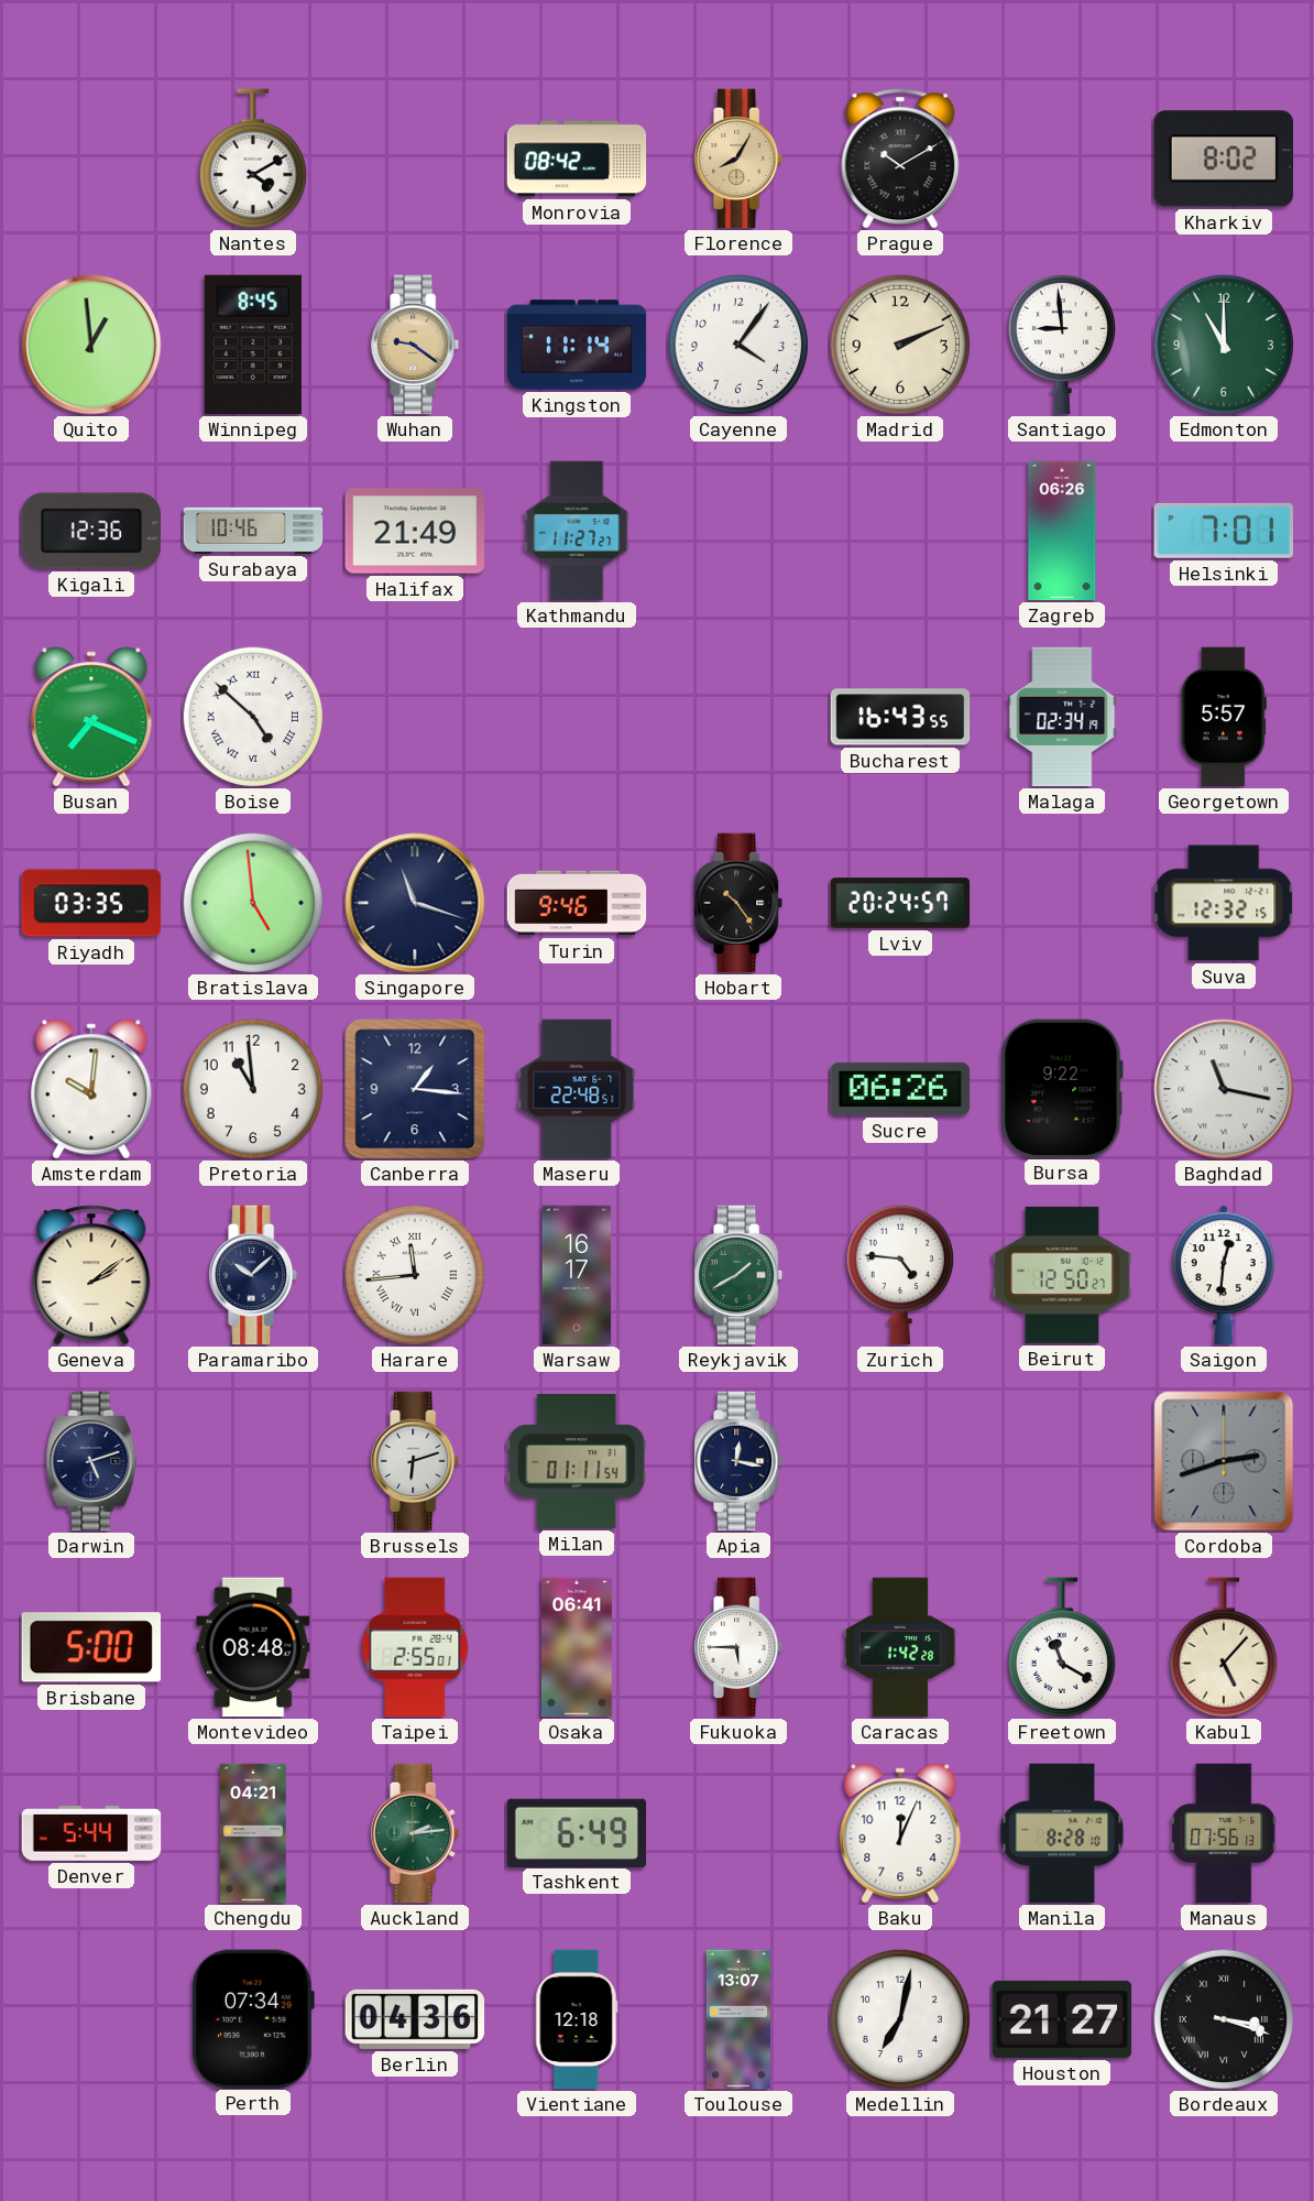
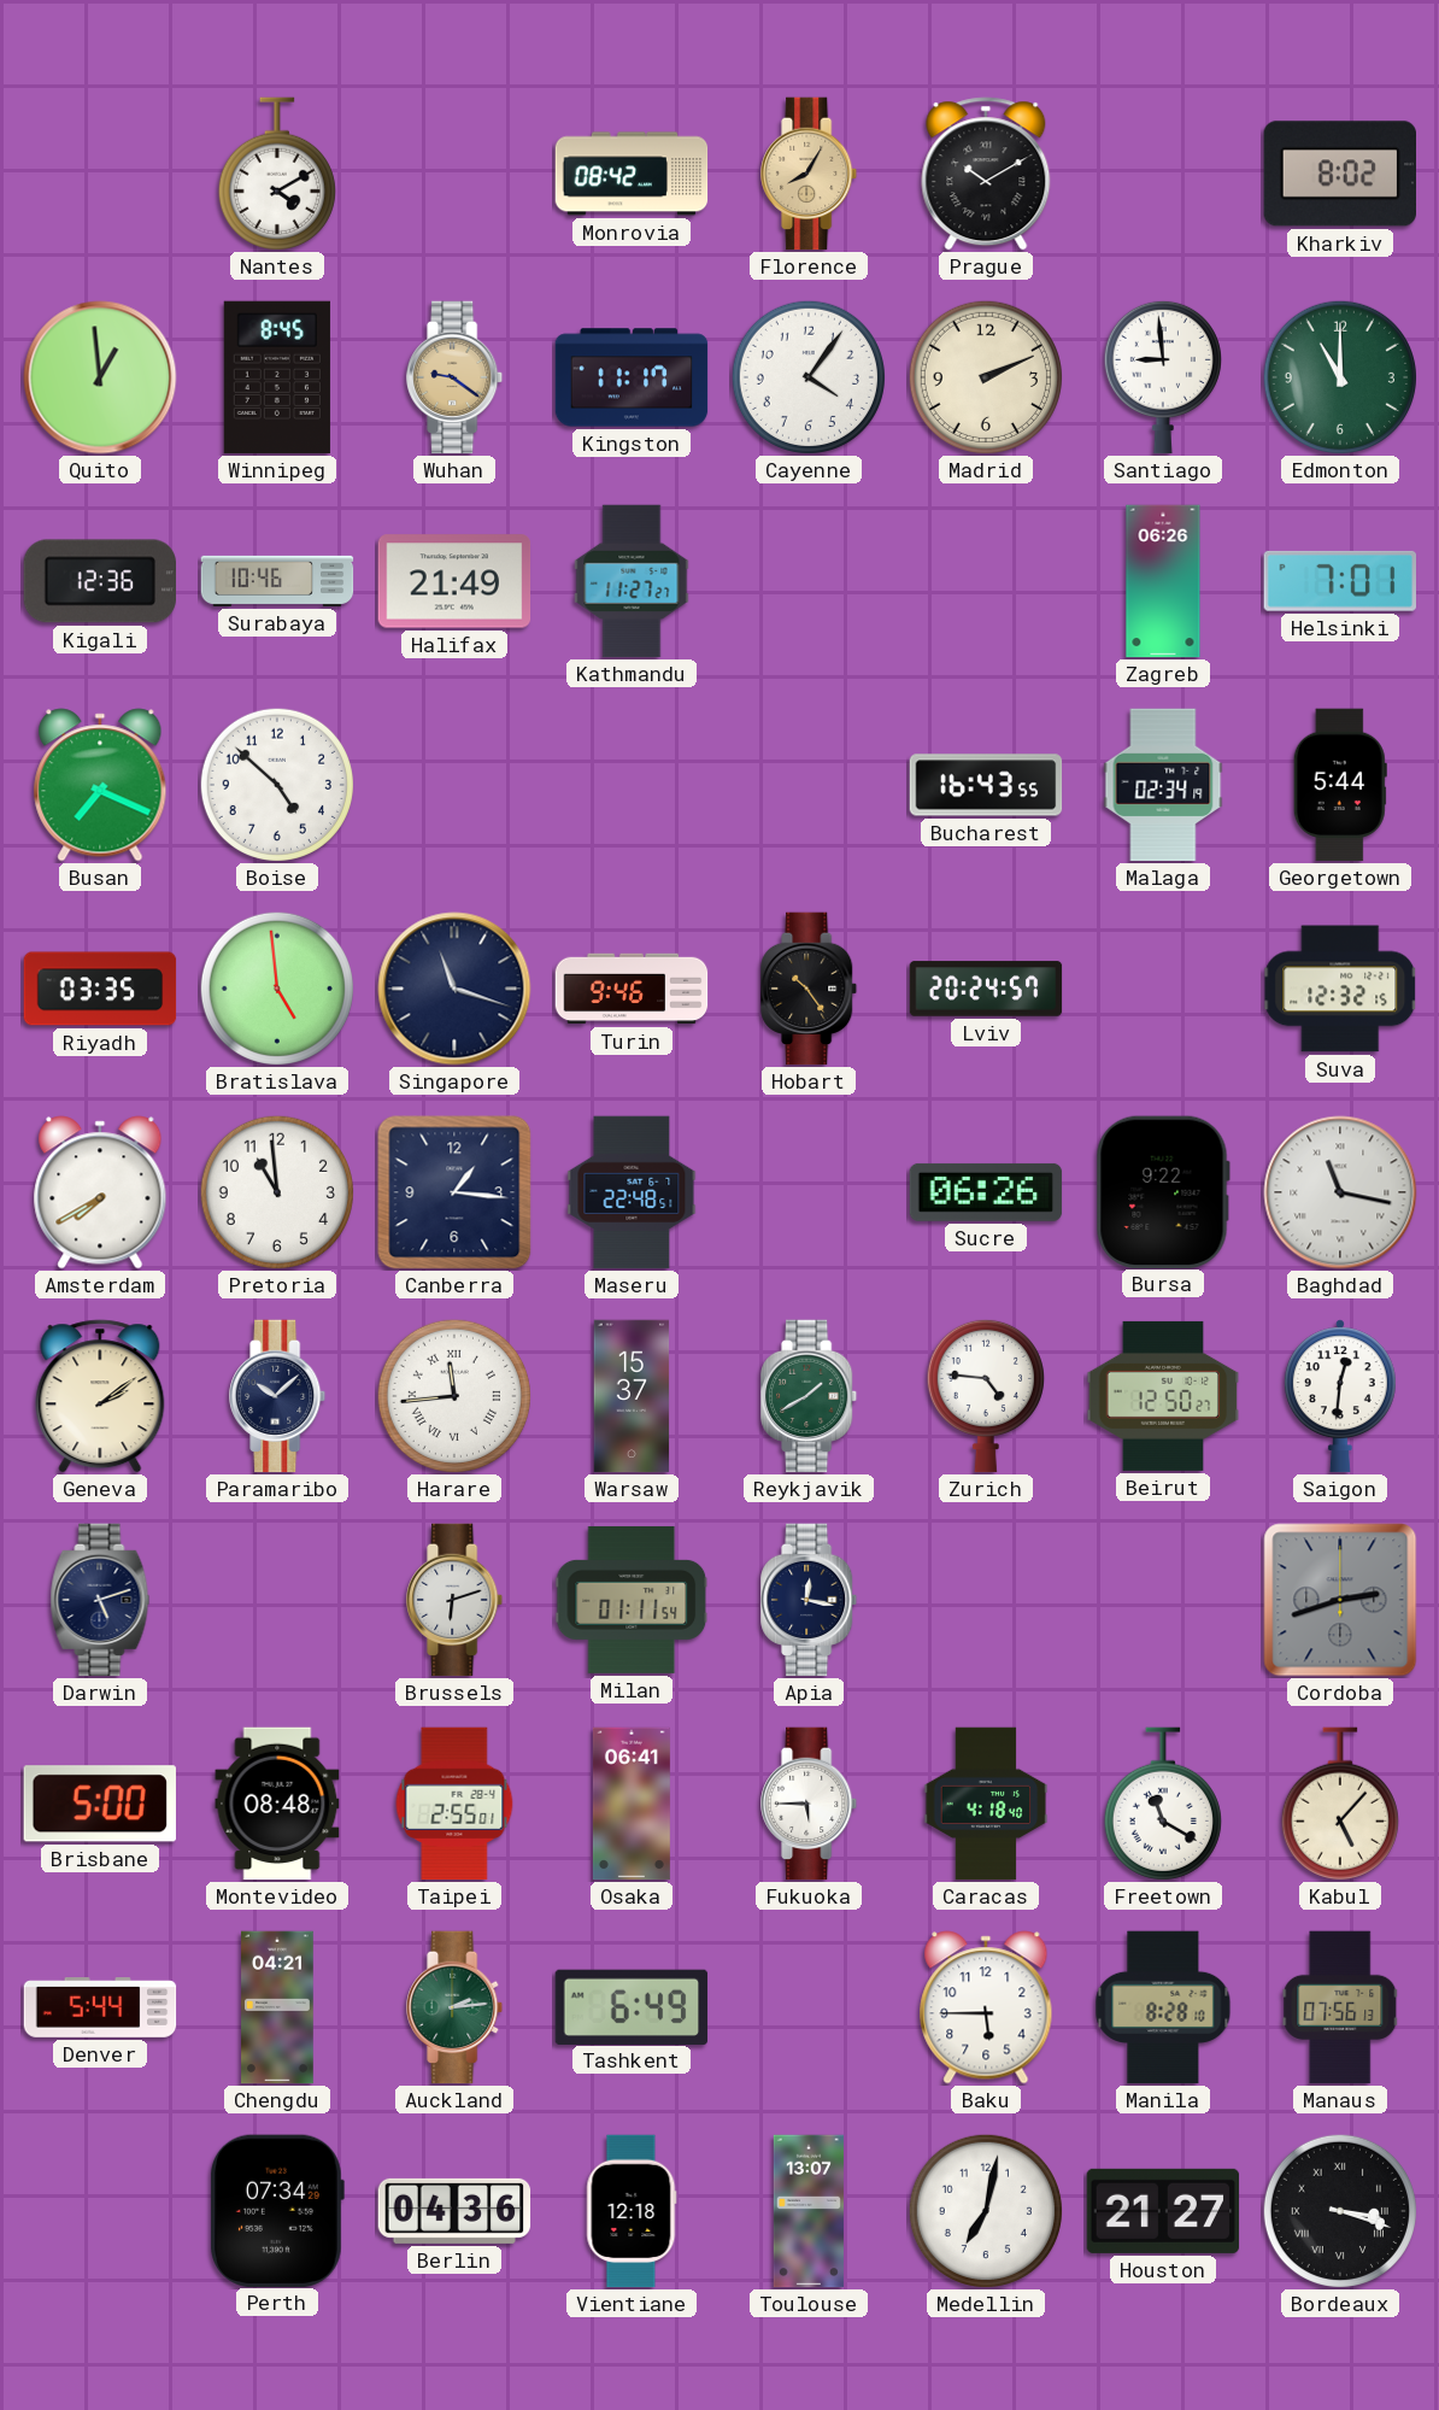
Kingston: 11:14 -> 11:17
Boise numerals: Roman -> Arabic
Georgetown: 5:57 -> 5:44
Amsterdam: 10:01 -> 7:40
Warsaw: 16:17 -> 15:37
Caracas: 1:42 -> 4:18
Baku: 12:04 -> 5:45
